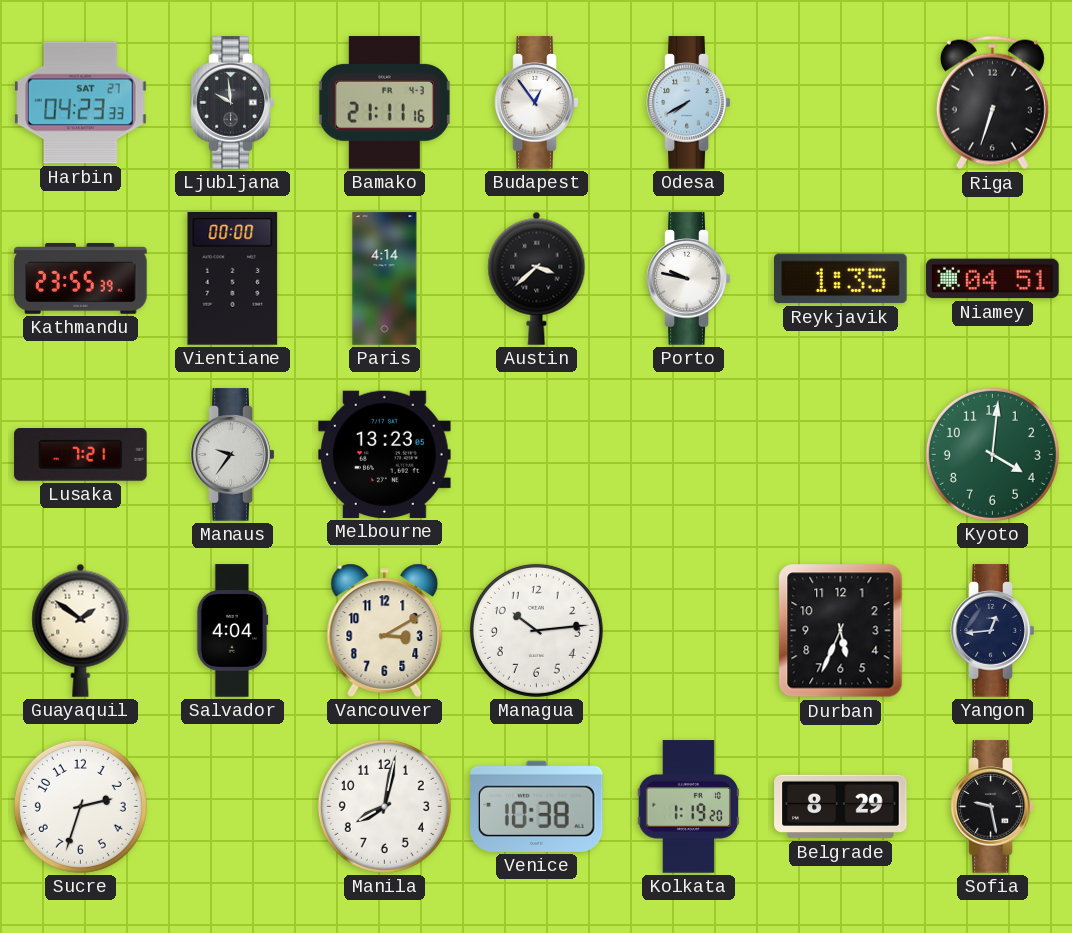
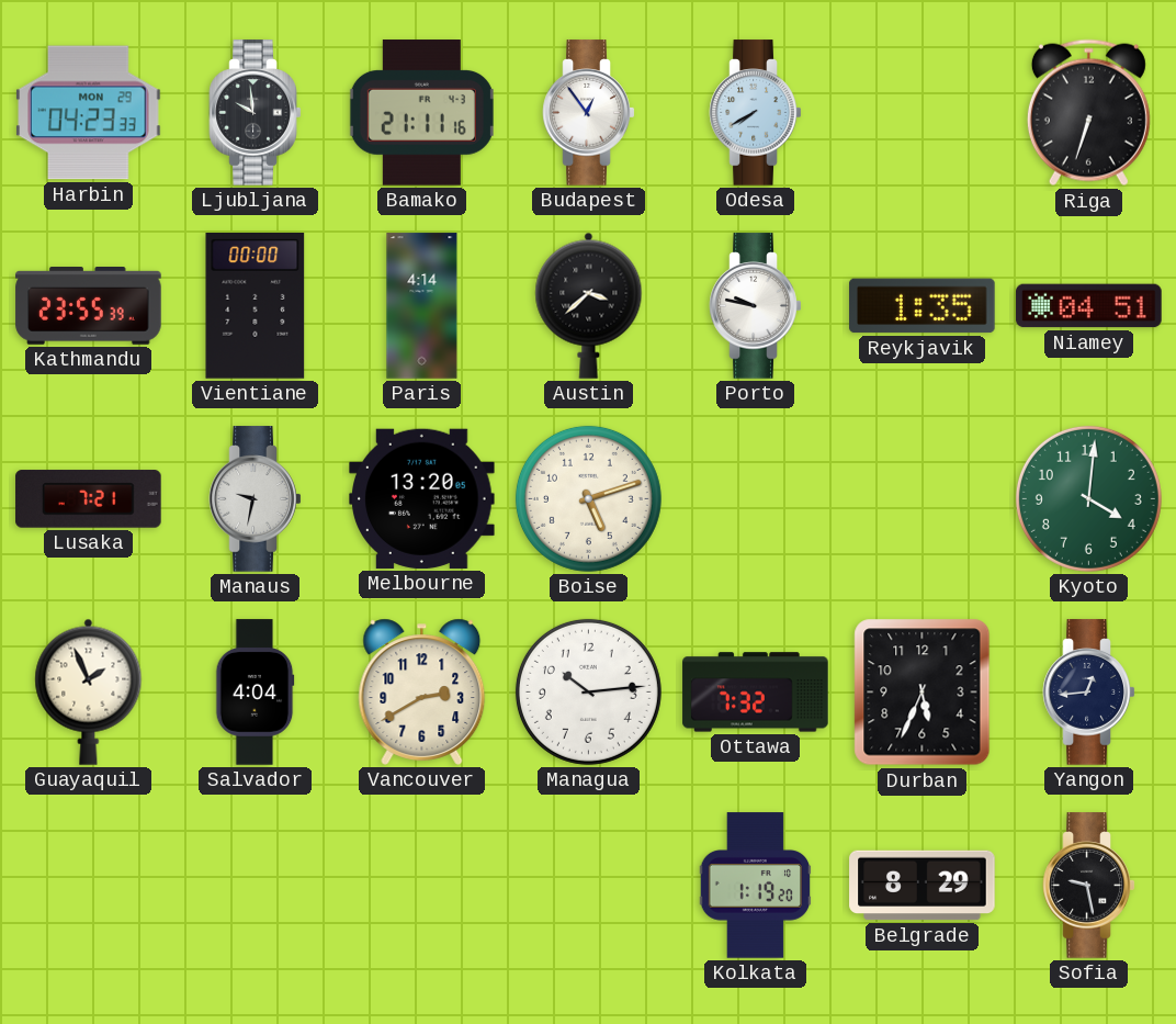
Harbin date: SAT 27 -> MON 29
Manaus: 9:36 -> 9:32
Melbourne: 13:23 -> 13:20
Boise: none -> 5:12
Guayaquil: 1:51 -> 1:56
Vancouver: 3:10 -> 2:40
Ottawa: none -> 7:32
Sucre: 2:33 -> none
Manila: 8:02 -> none
Venice: 10:38 -> none
